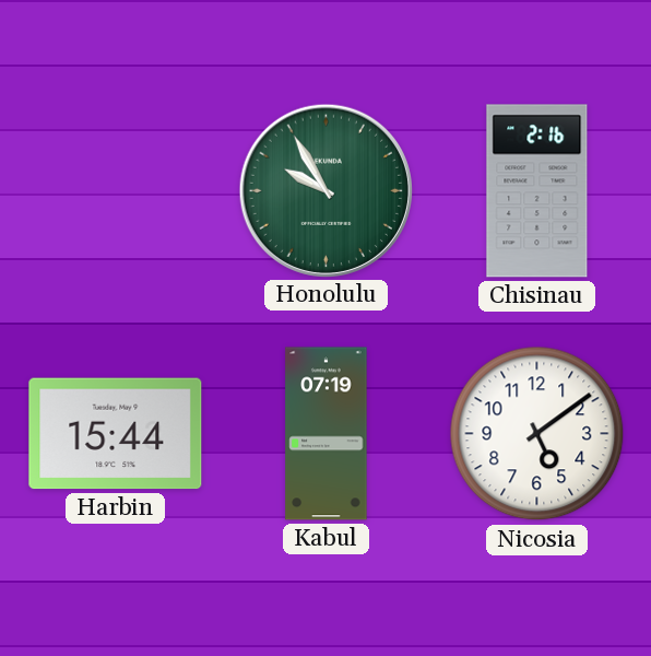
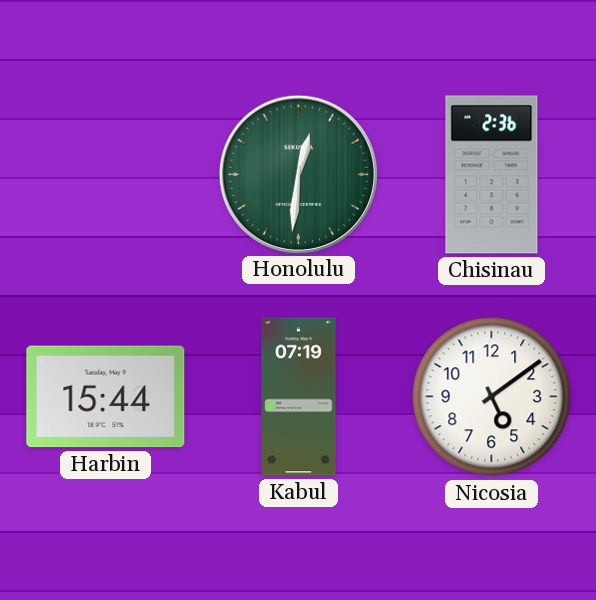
Honolulu: 9:55 -> 12:31
Chisinau: 2:16 -> 2:36
